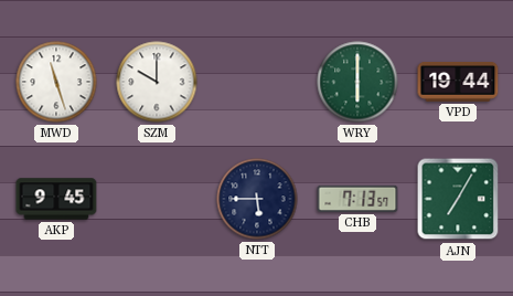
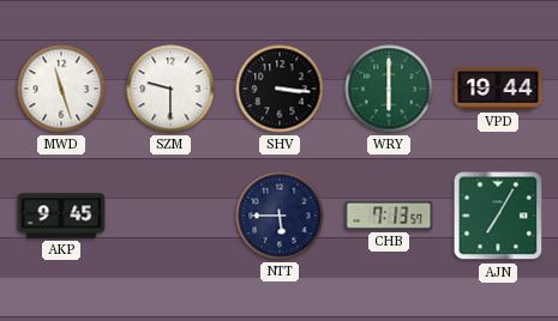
SZM: 10:00 -> 9:30
SHV: none -> 3:16
